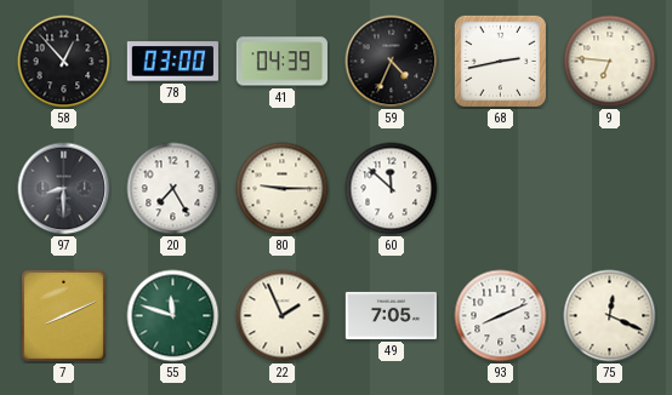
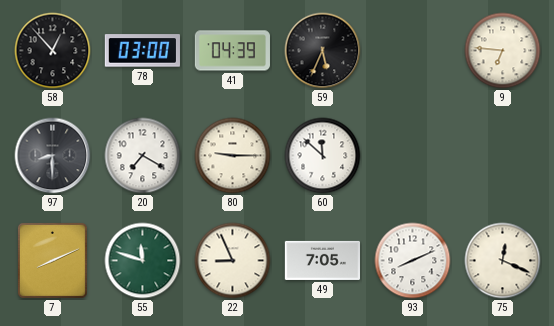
59: 4:34 -> 5:34
68: 2:43 -> none
20: 7:25 -> 7:20
22: 1:56 -> 8:56
